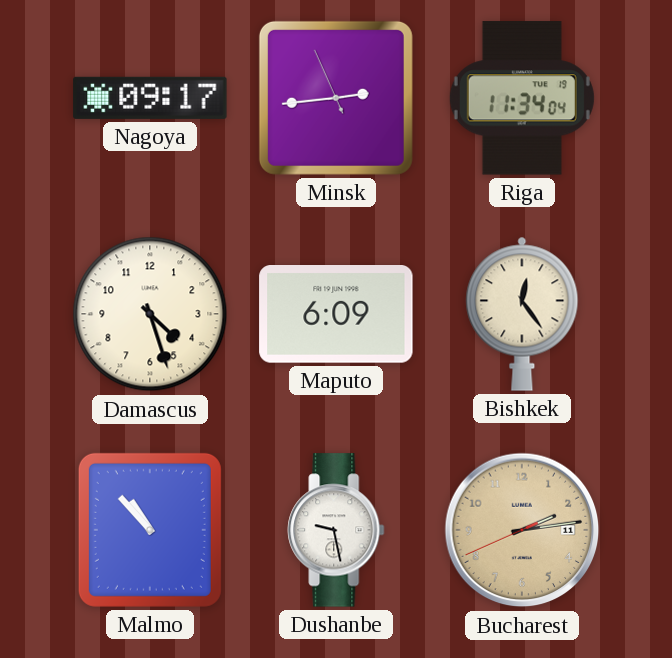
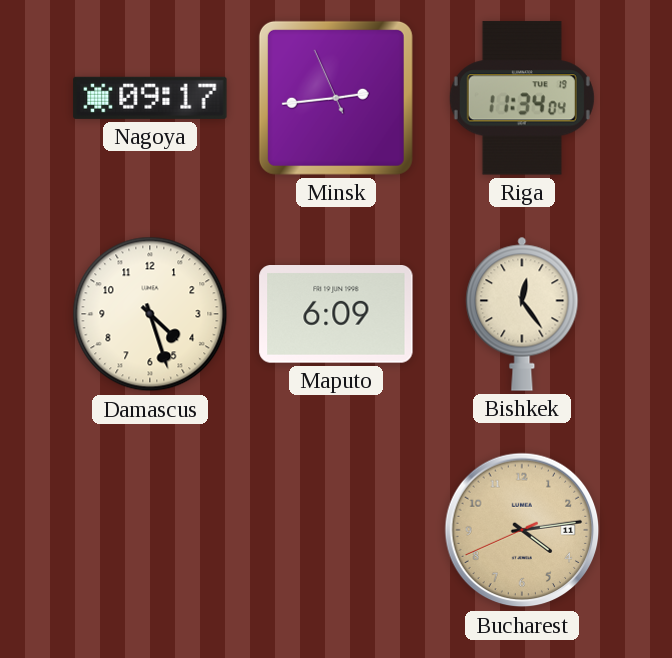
Malmo: 10:53 -> none
Dushanbe: 9:28 -> none
Bucharest: 2:13 -> 4:13
